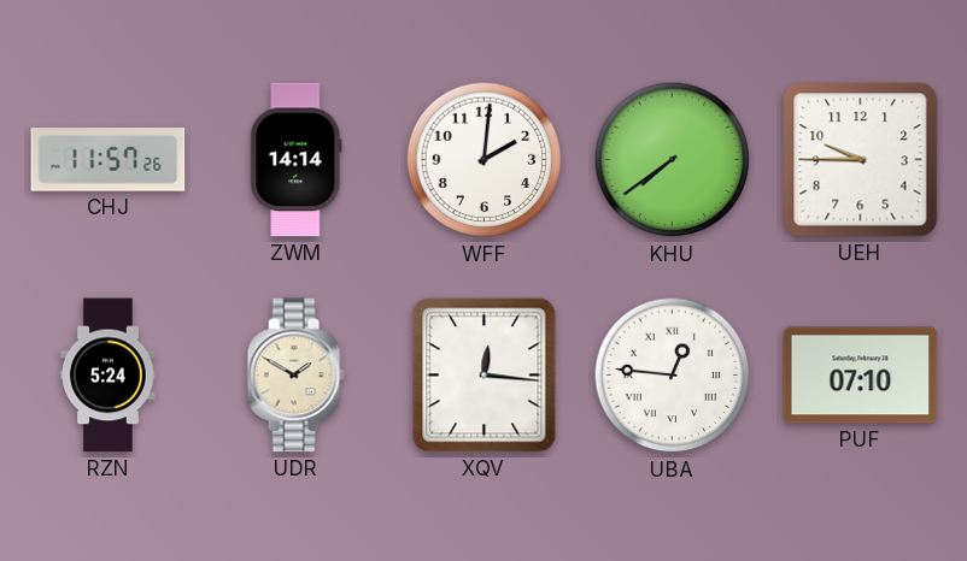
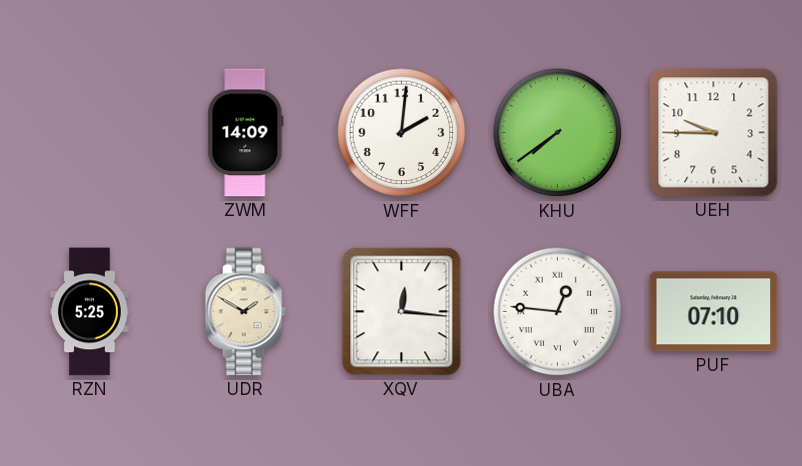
CHJ: 11:57 -> none
ZWM: 14:14 -> 14:09
RZN: 5:24 -> 5:25
